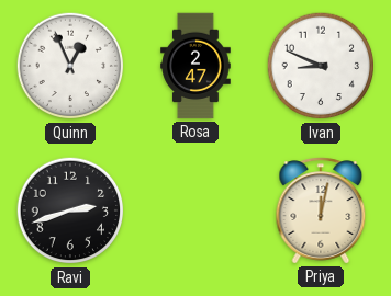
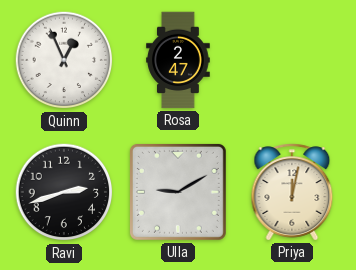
Ivan: 8:49 -> none
Ulla: none -> 9:10
